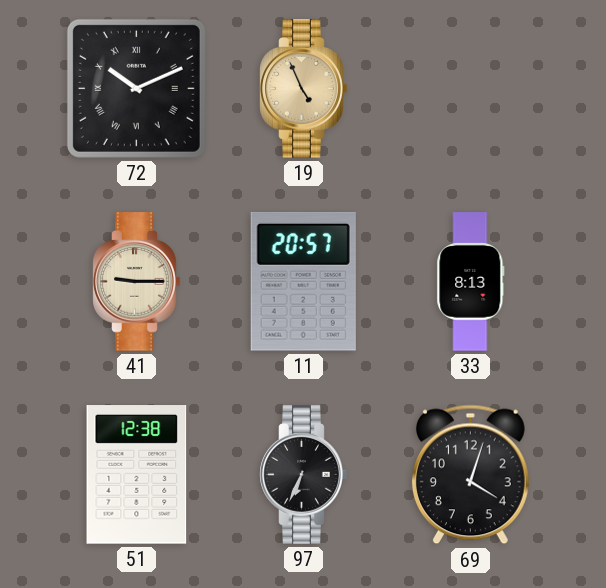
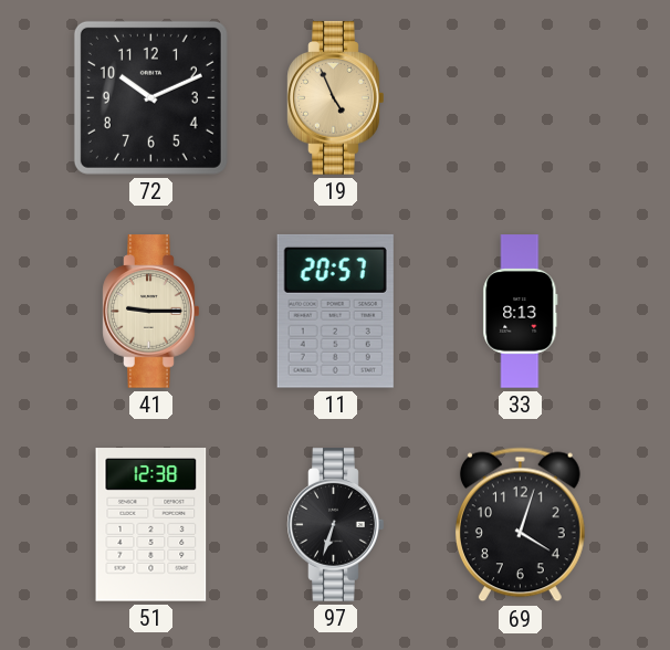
72 numerals: Roman -> Arabic
97: 6:34 -> 6:33
